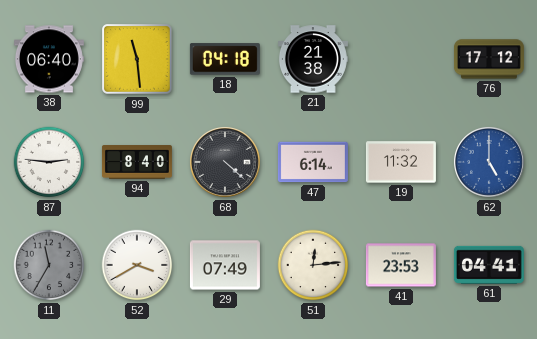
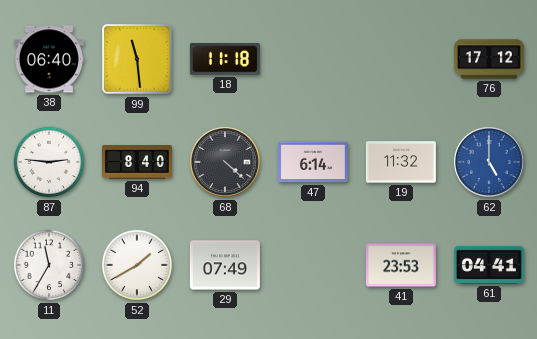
18: 04:18 -> 11:18
21: 21:38 -> none
11 dial: grey -> white
52: 3:40 -> 1:40
51: 12:14 -> none
